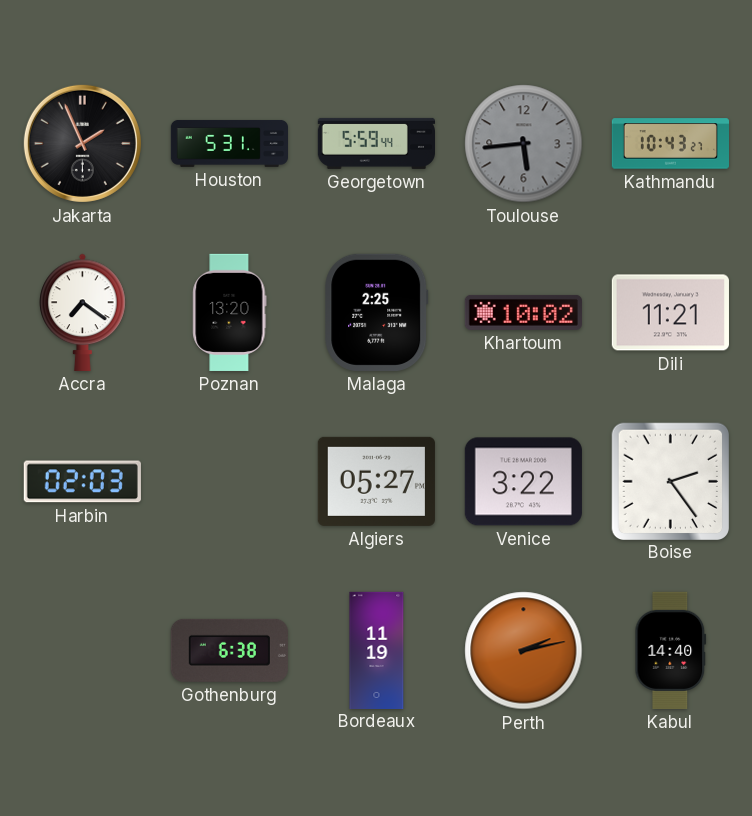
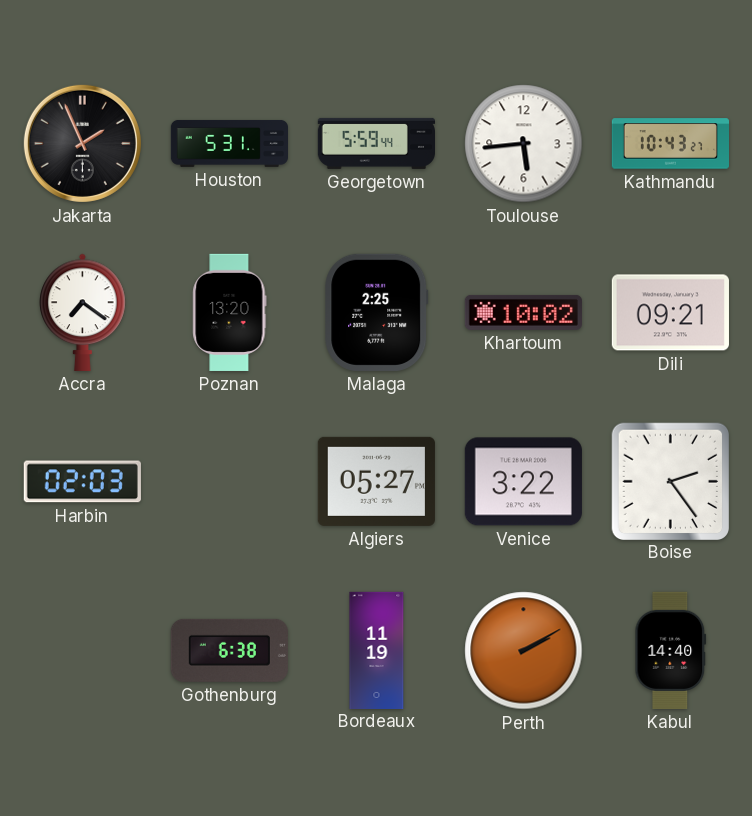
Toulouse dial: grey -> white
Dili: 11:21 -> 09:21
Perth: 2:13 -> 2:10
